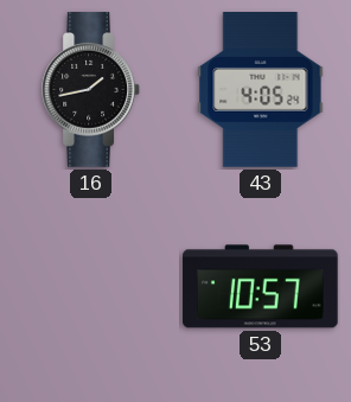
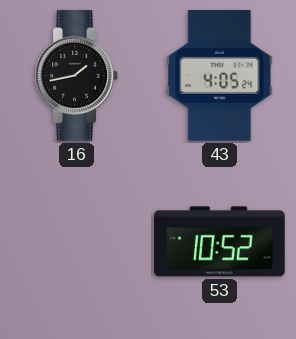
53: 10:57 -> 10:52
